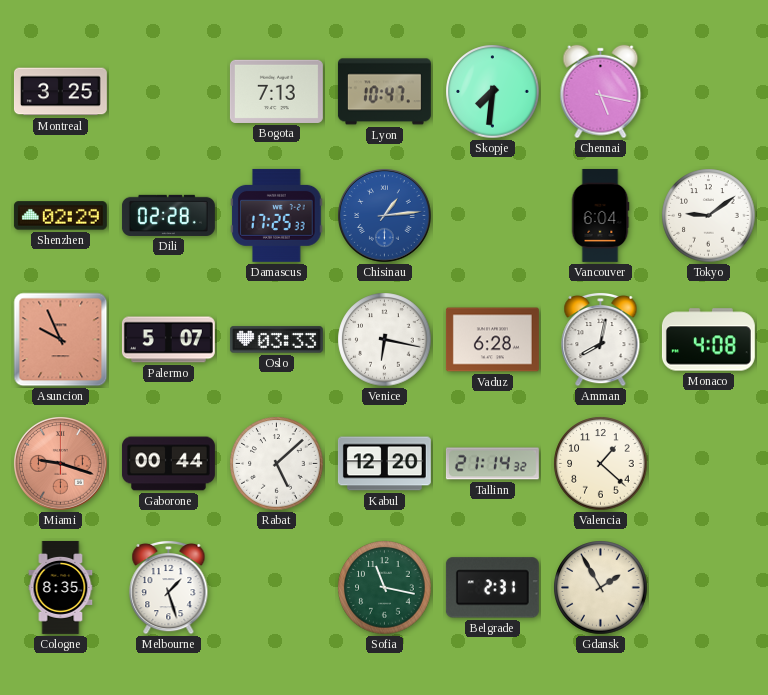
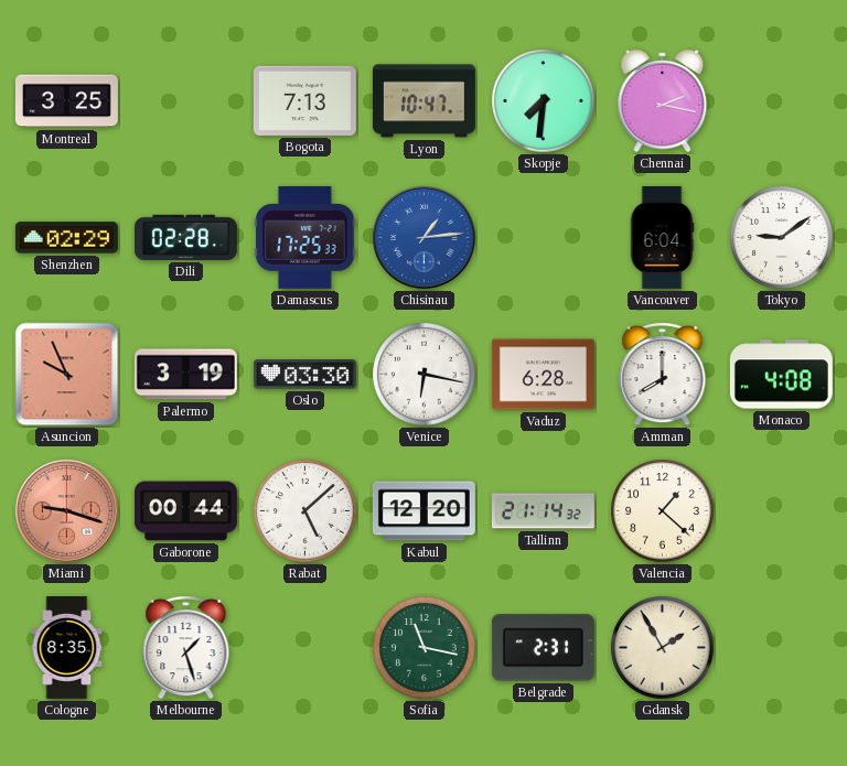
Chennai: 5:17 -> 2:17
Palermo: 5:07 -> 3:19
Oslo: 03:33 -> 03:30
Amman: 8:02 -> 8:00
